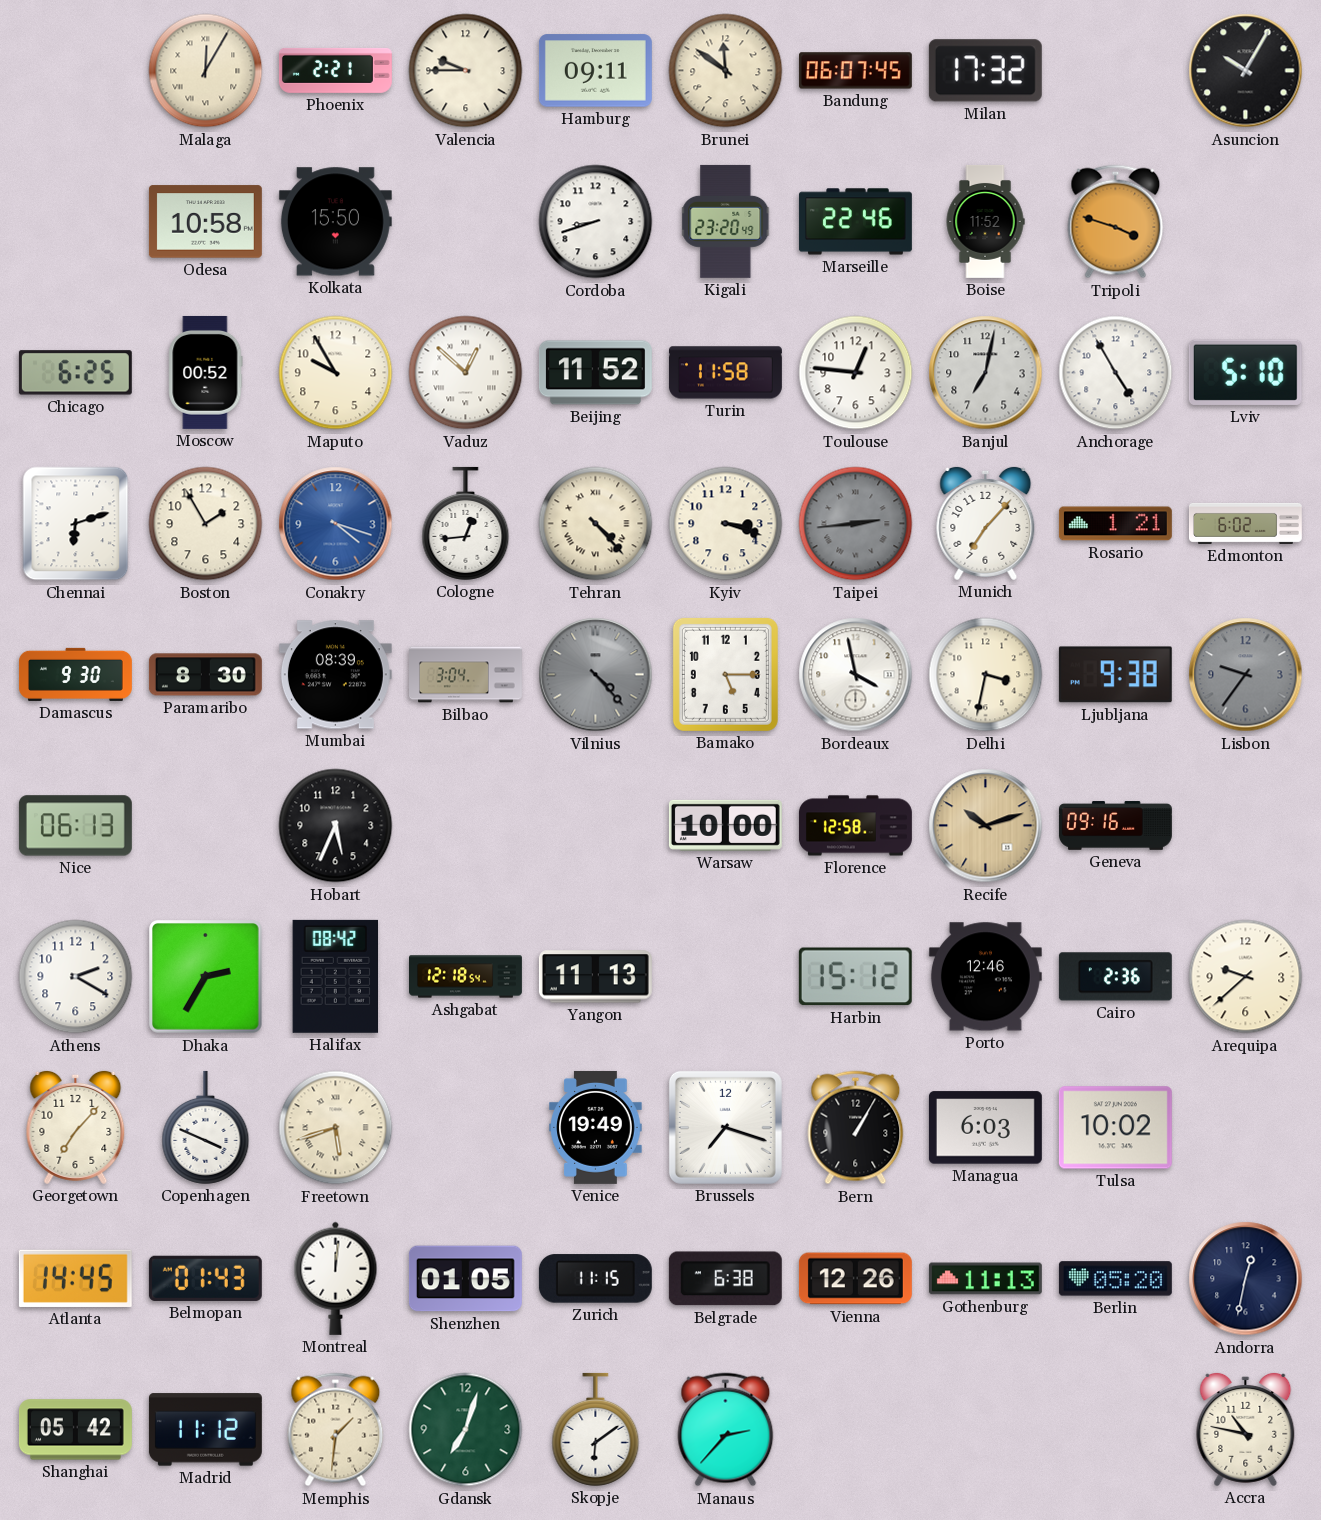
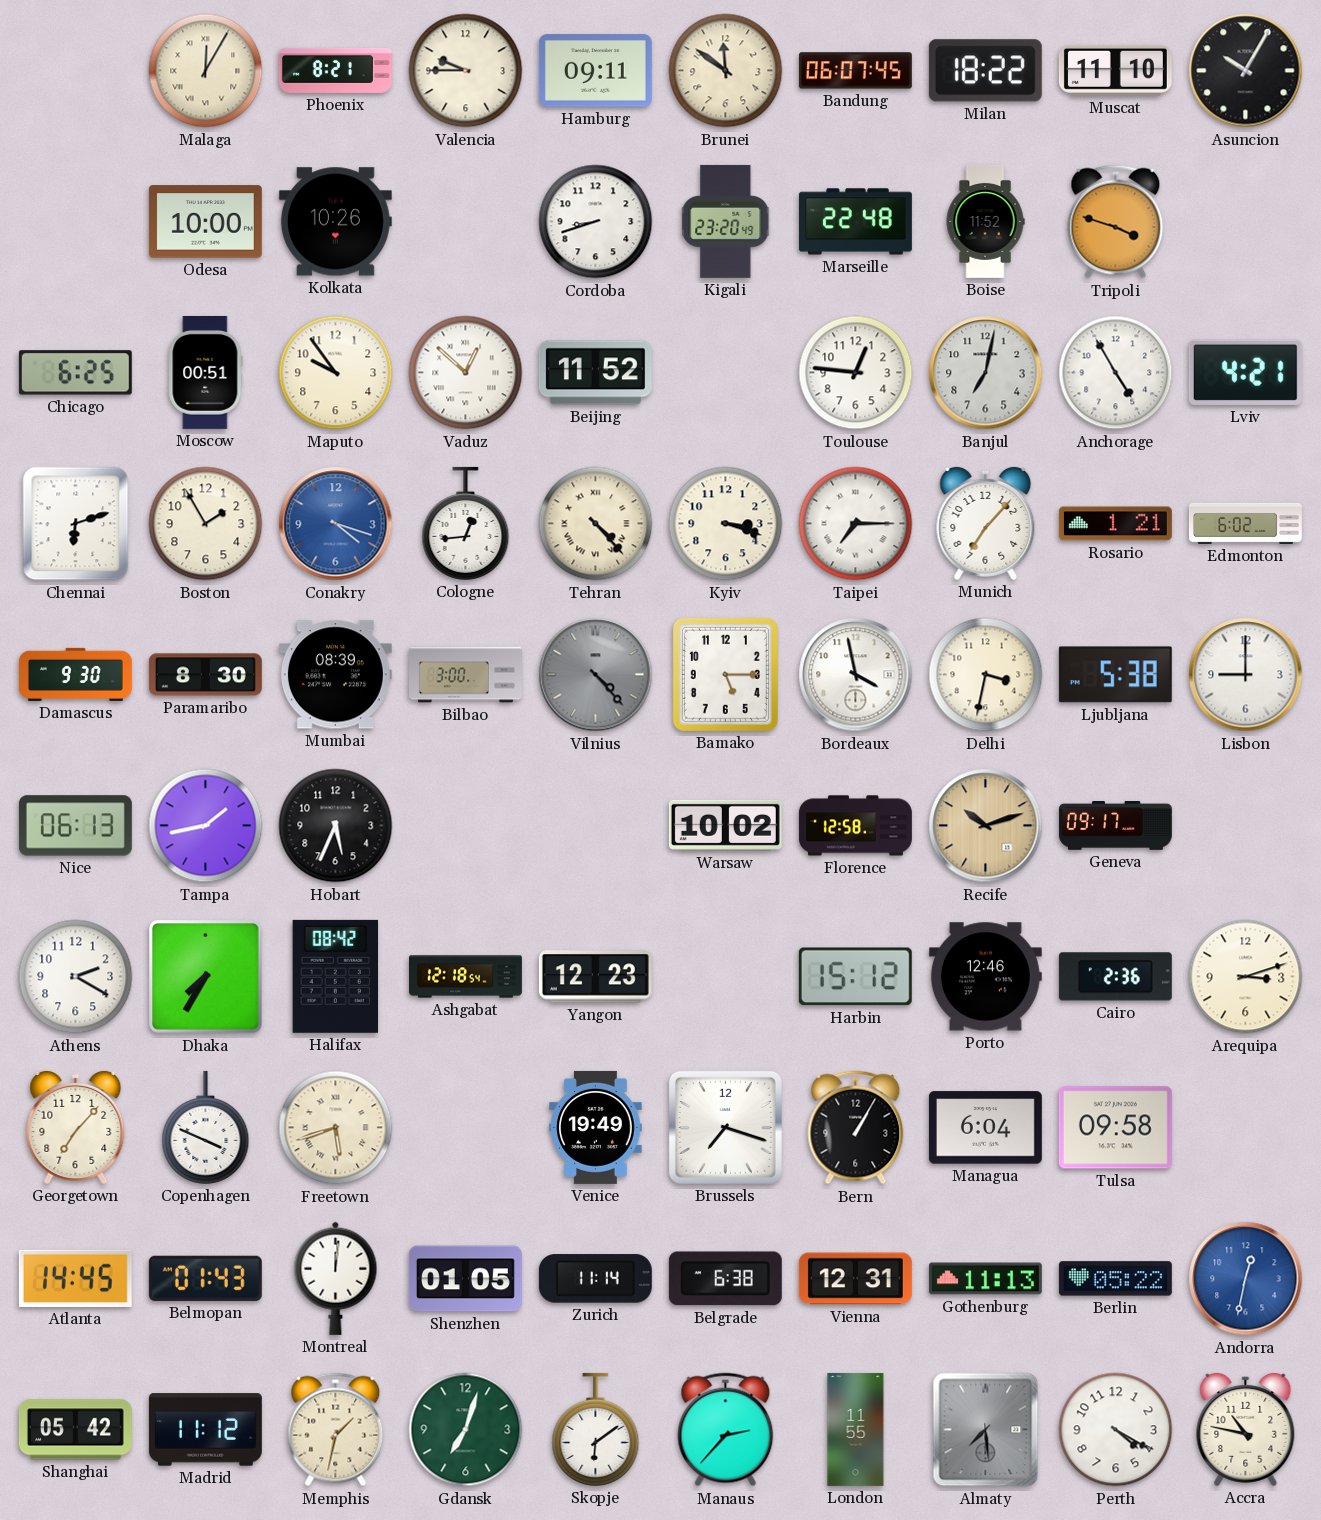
Phoenix: 2:21 -> 8:21
Milan: 17:32 -> 18:22
Muscat: none -> 11:10
Odesa: 10:58 -> 10:00
Kolkata: 15:50 -> 10:26
Marseille: 22:46 -> 22:48
Moscow: 00:52 -> 00:51
Maputo: 9:55 -> 9:54
Turin: 11:58 -> none
Lviv: 5:10 -> 4:21
Taipei: 2:44 -> 7:15
Taipei dial: grey -> white
Bilbao: 3:04 -> 3:00
Ljubljana: 9:38 -> 5:38
Lisbon: 9:36 -> 9:00
Lisbon dial: grey -> white
Tampa: none -> 1:43
Warsaw: 10:00 -> 10:02
Geneva: 09:16 -> 09:17
Dhaka: 2:35 -> 7:35
Yangon: 11:13 -> 12:23
Arequipa: 9:38 -> 3:12
Managua: 6:03 -> 6:04
Tulsa: 10:02 -> 09:58
Zurich: 11:15 -> 11:14
Vienna: 12:26 -> 12:31
Berlin: 05:20 -> 05:22
Andorra dial: navy -> blue
Memphis: 1:31 -> 1:32
London: none -> 11:55
Almaty: none -> 7:29
Perth: none -> 4:20
